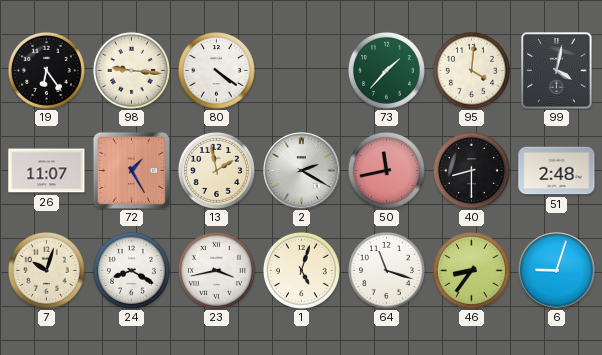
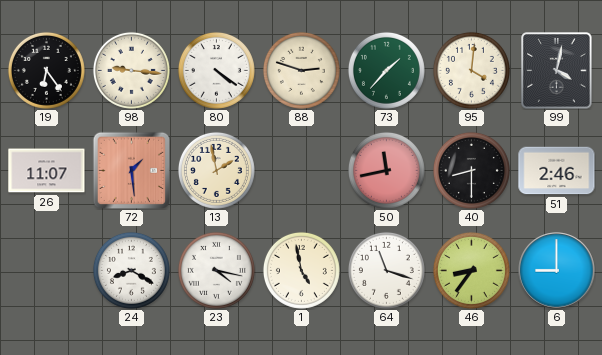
88: none -> 2:48
72: 1:25 -> 1:29
2: 2:20 -> none
51: 2:48 -> 2:46
7: 10:03 -> none
23: 3:43 -> 4:17
1: 5:03 -> 4:58
6: 9:03 -> 9:00
